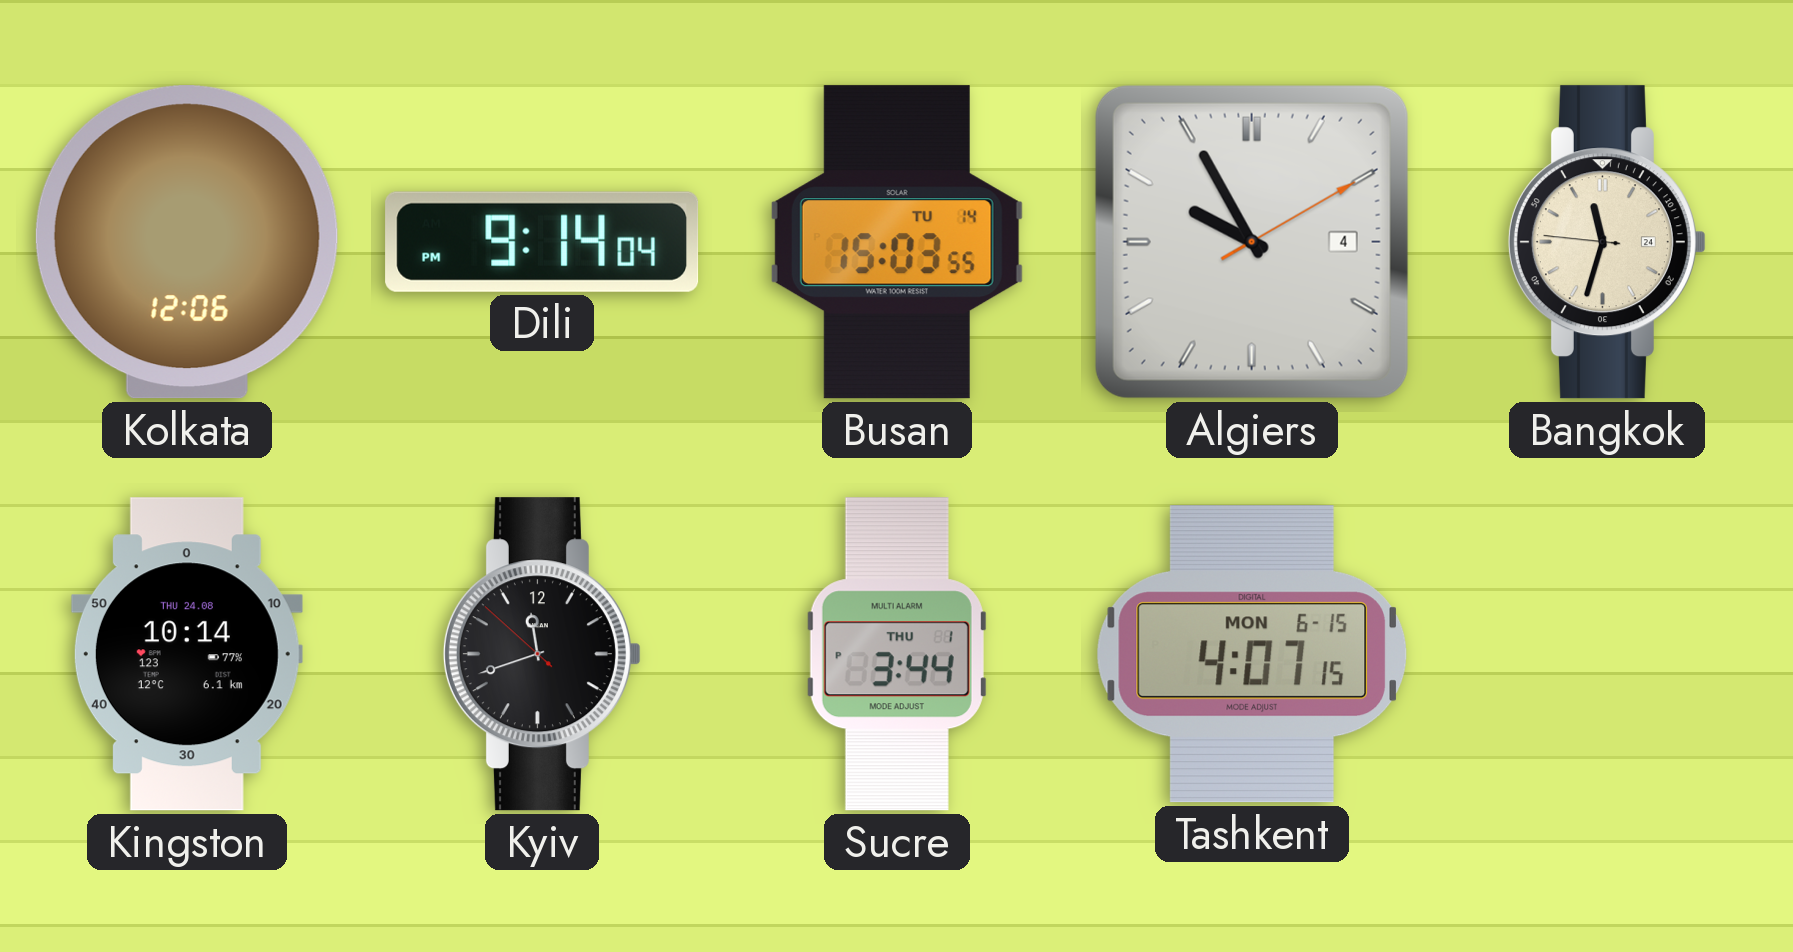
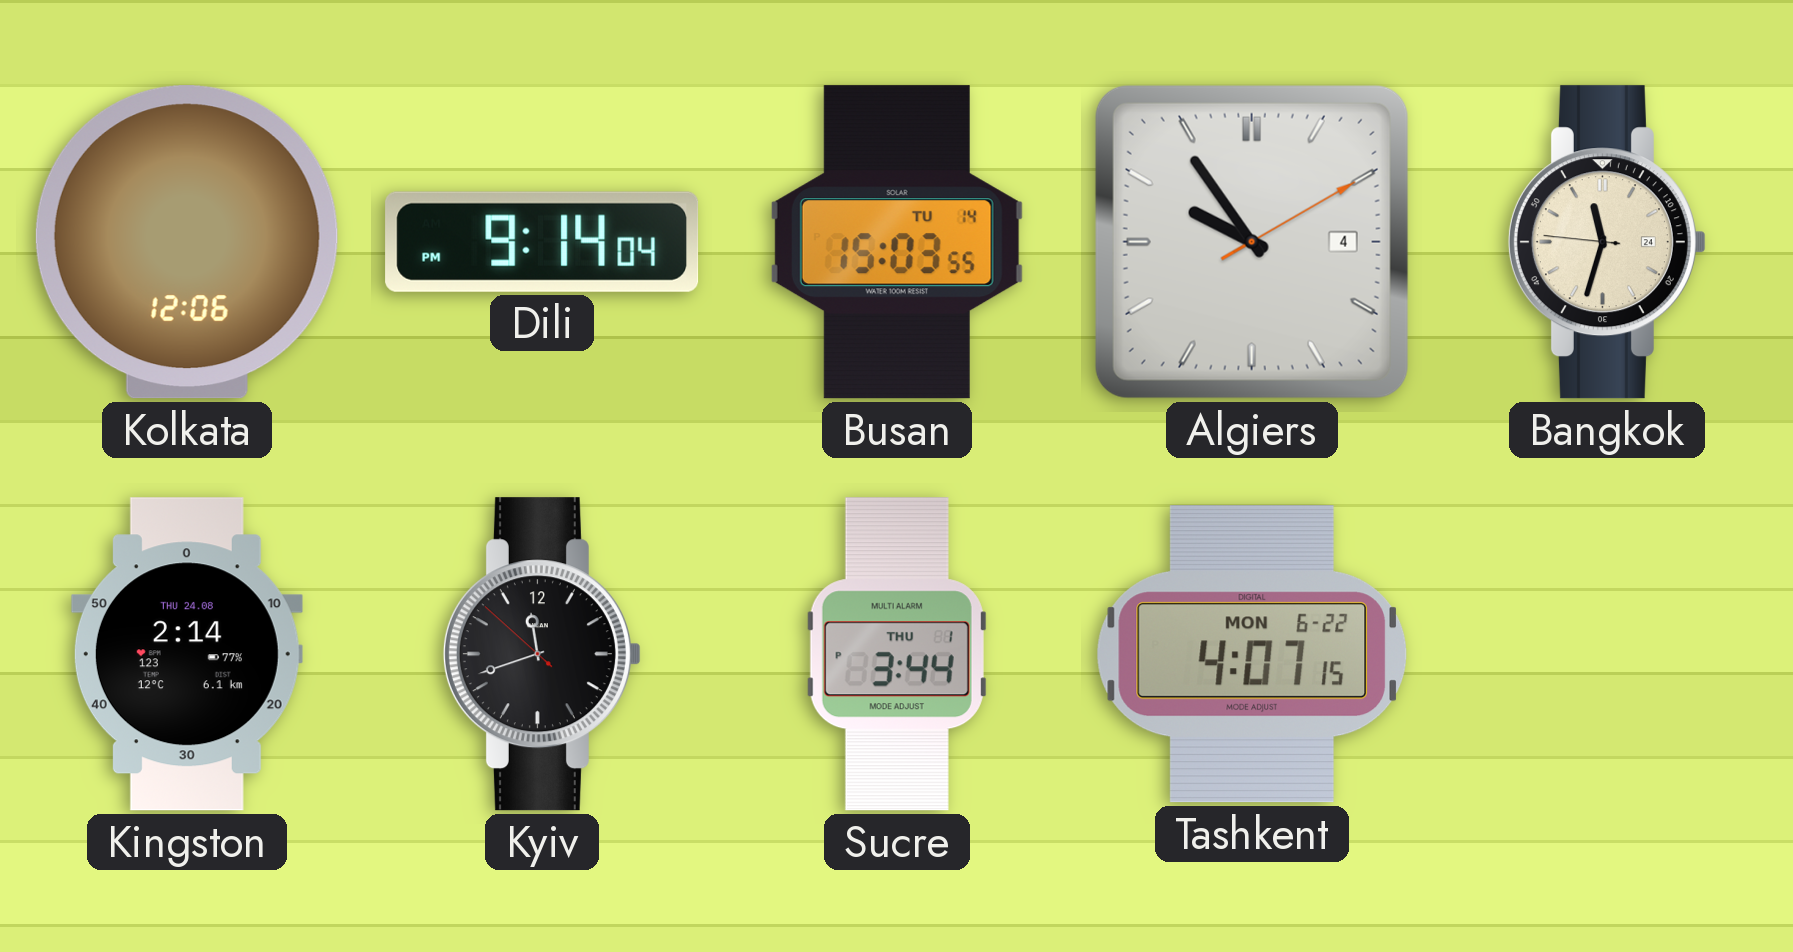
Algiers: 9:55 -> 9:54
Kingston: 10:14 -> 2:14
Tashkent date: MON 6-15 -> MON 6-22
